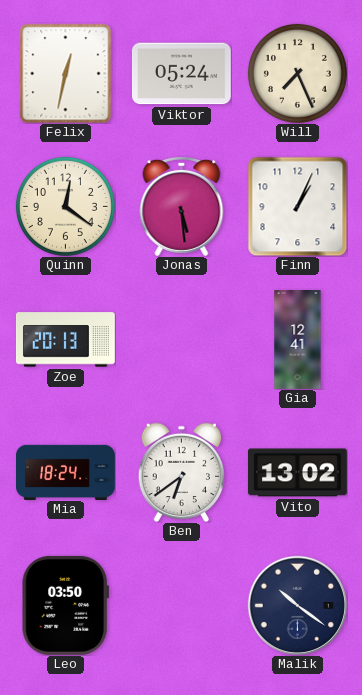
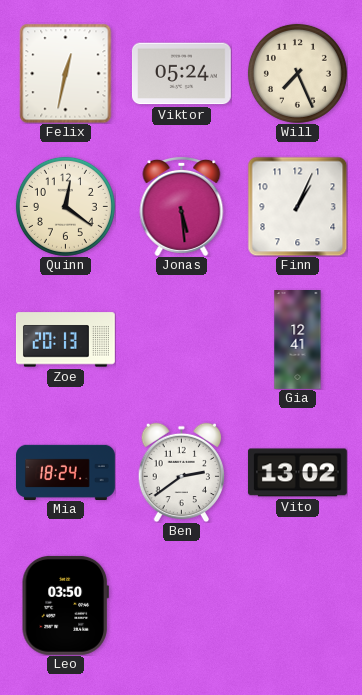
Ben: 6:39 -> 2:39
Malik: 10:21 -> none
